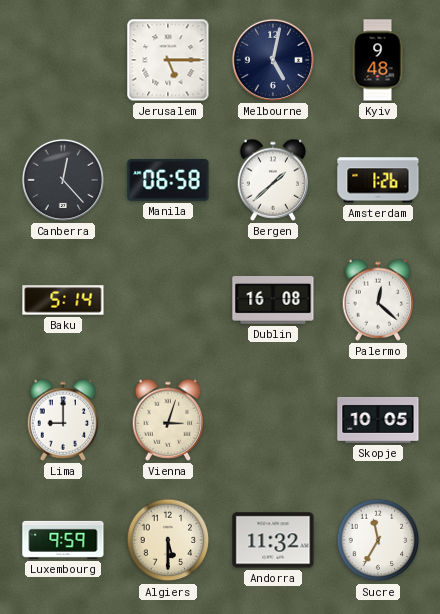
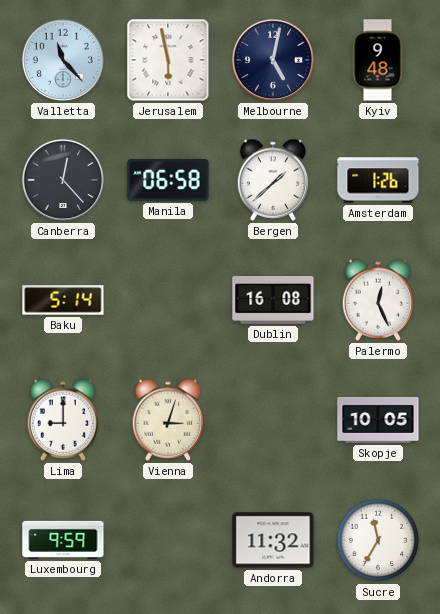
Valletta: none -> 11:23
Jerusalem: 5:15 -> 5:58
Palermo: 12:22 -> 12:26
Algiers: 5:30 -> none
